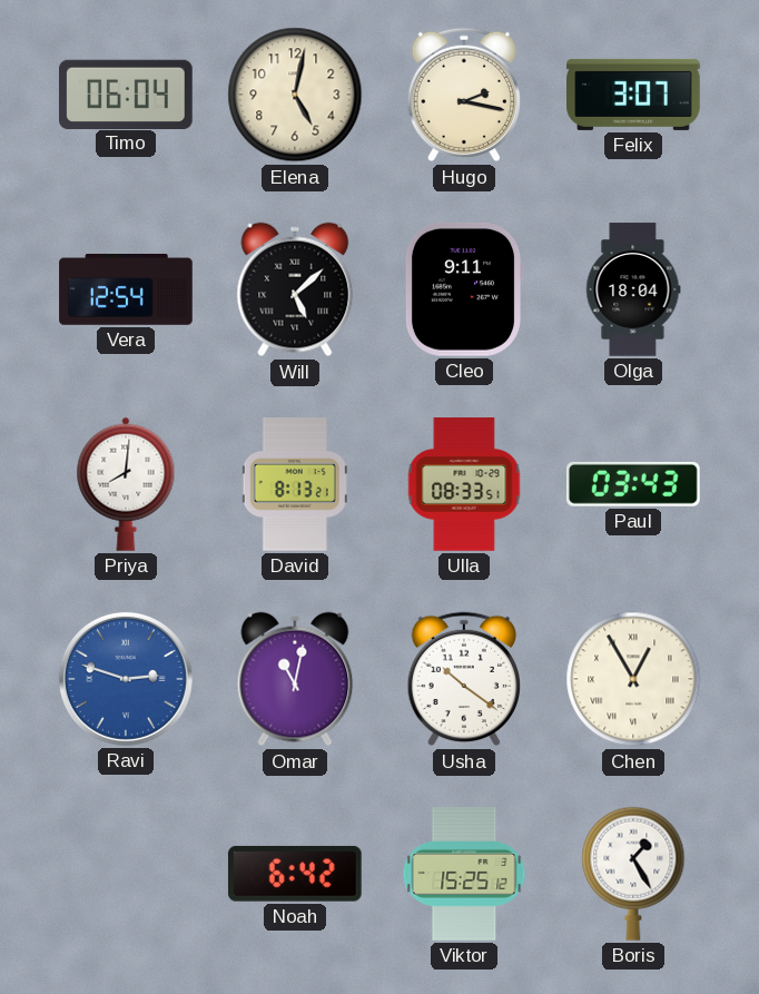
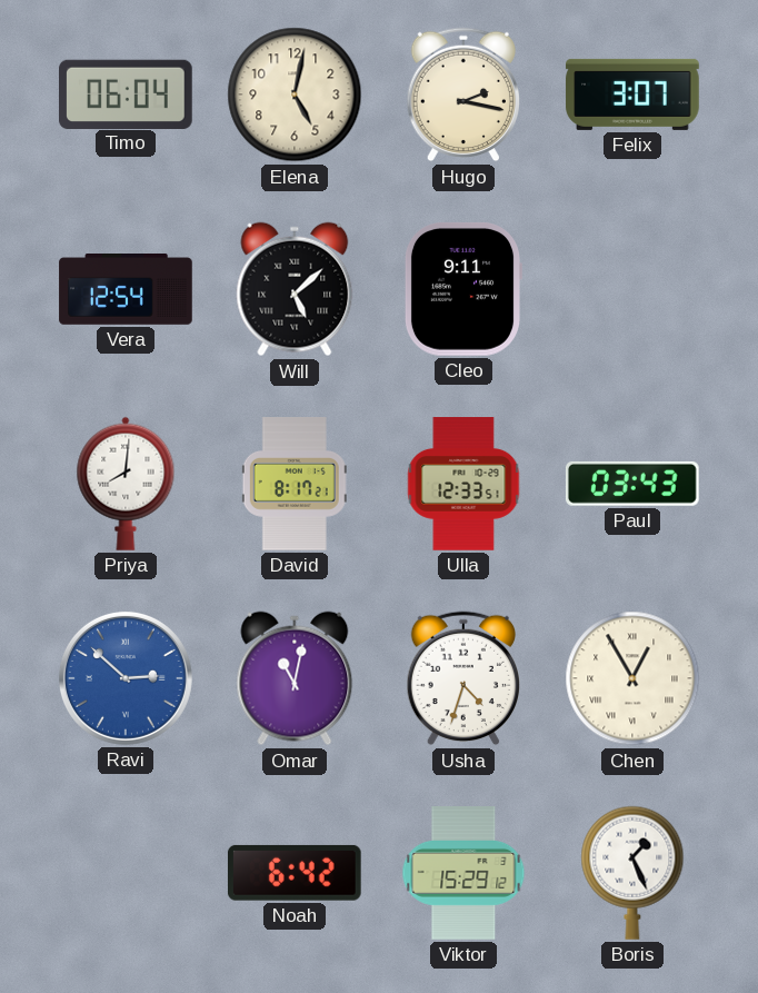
Olga: 18:04 -> none
David: 8:13 -> 8:17
Ulla: 08:33 -> 12:33
Ravi: 2:48 -> 2:52
Usha: 10:21 -> 4:33
Viktor: 15:25 -> 15:29
Boris: 1:25 -> 1:26
